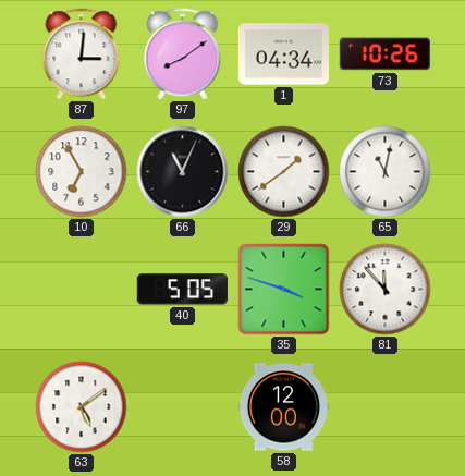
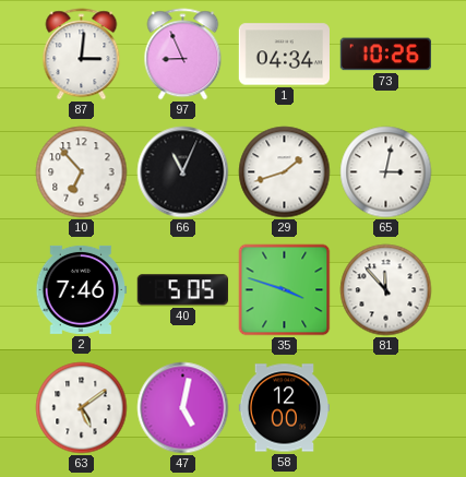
97: 8:09 -> 8:56
10: 6:55 -> 6:53
29: 1:39 -> 1:42
65: 11:02 -> 3:02
2: none -> 7:46
47: none -> 5:02
